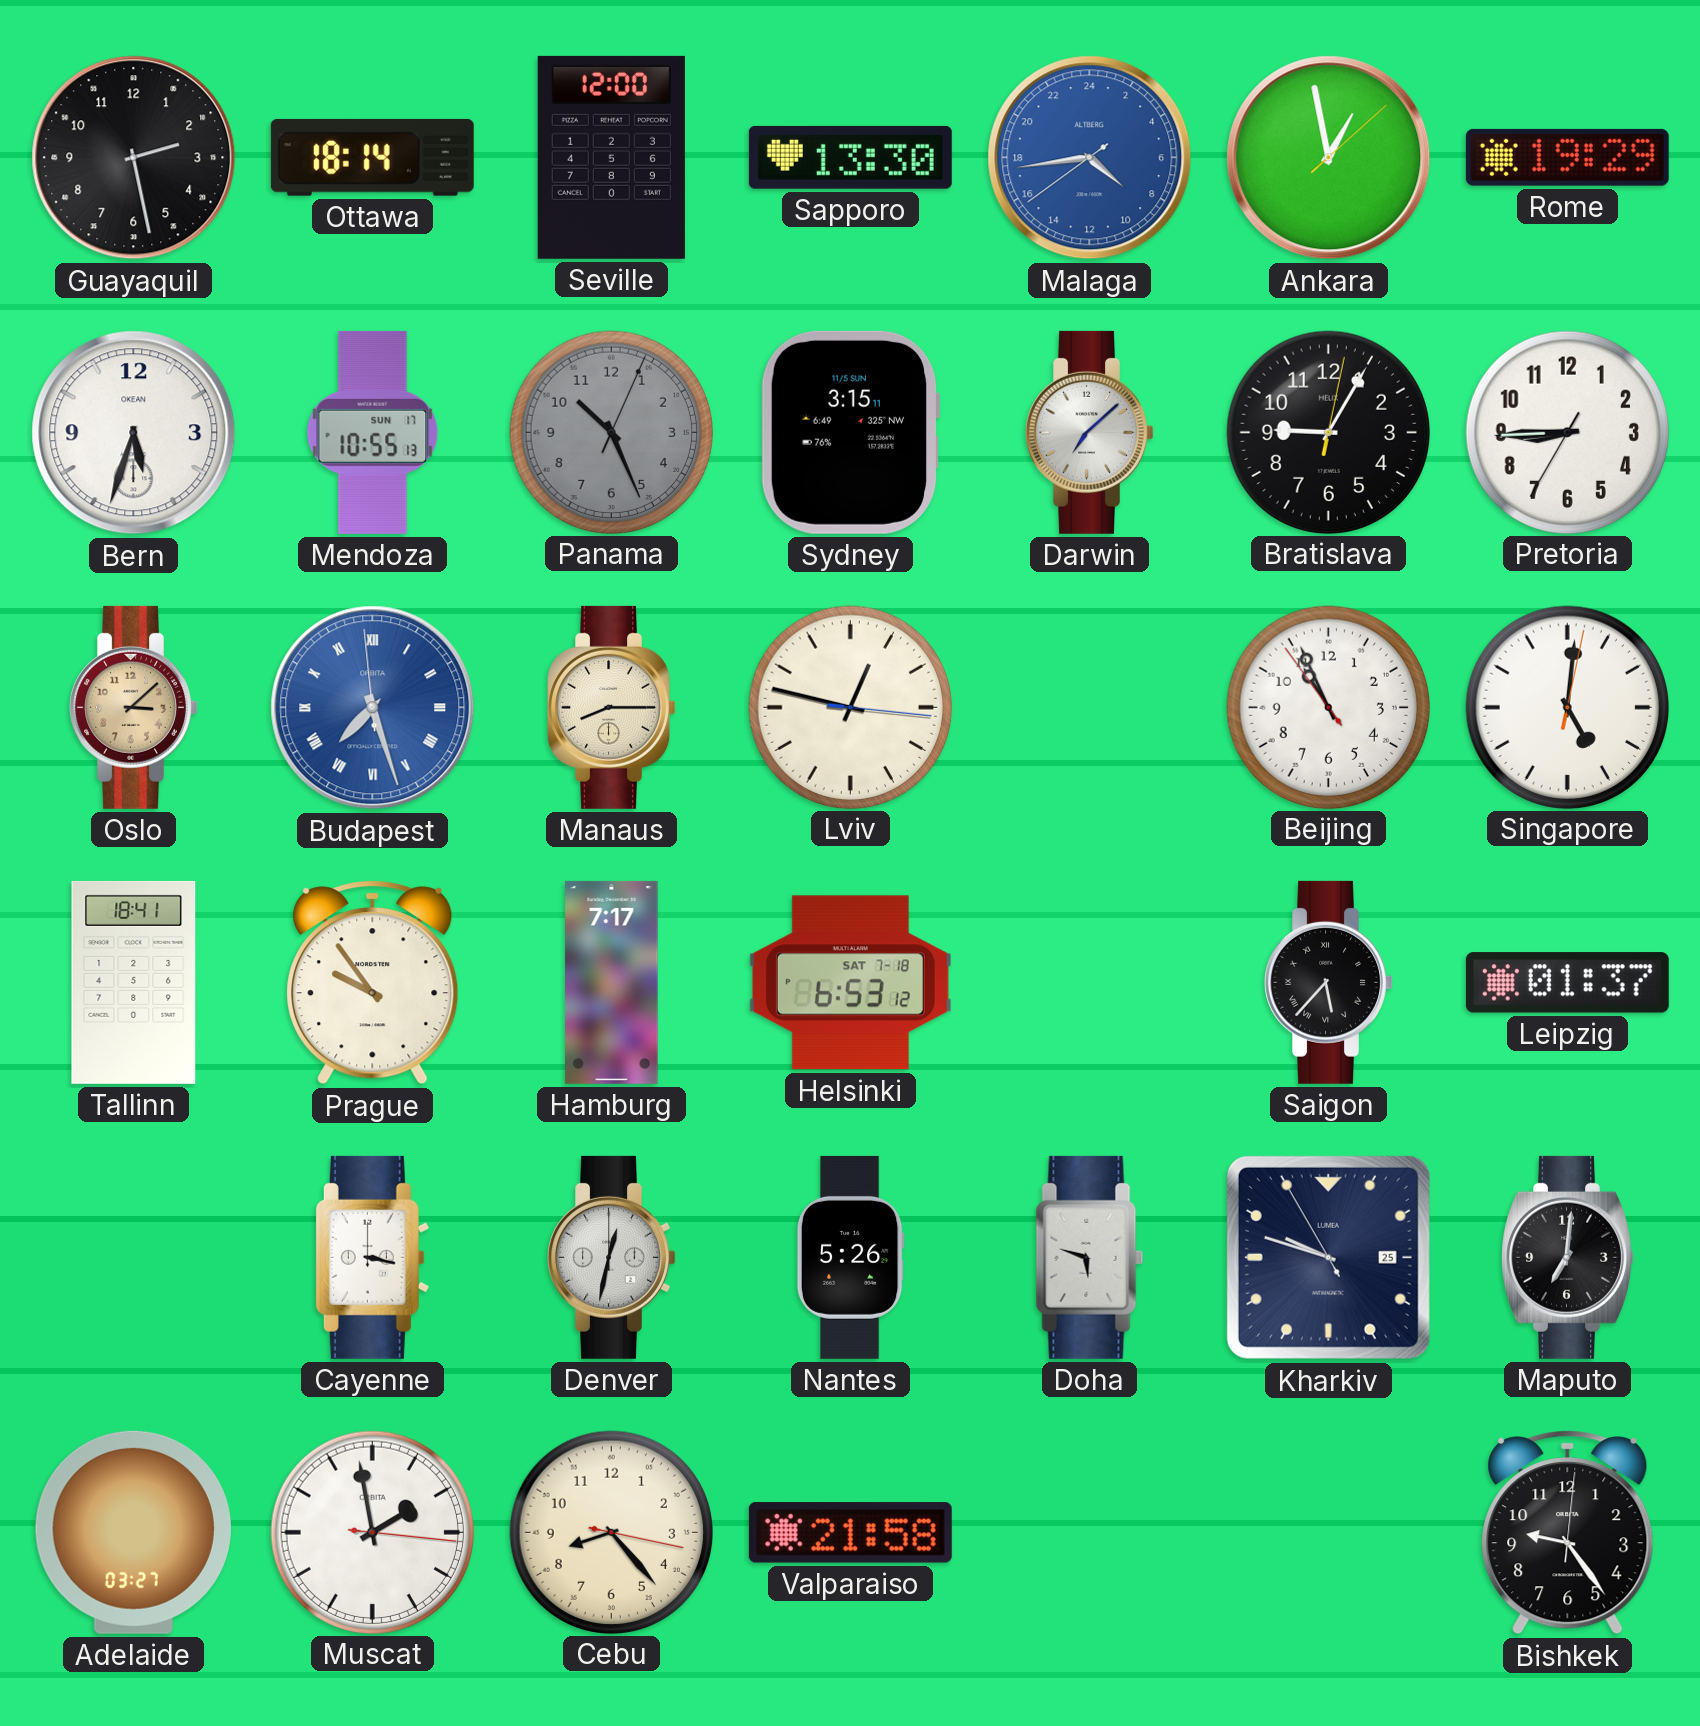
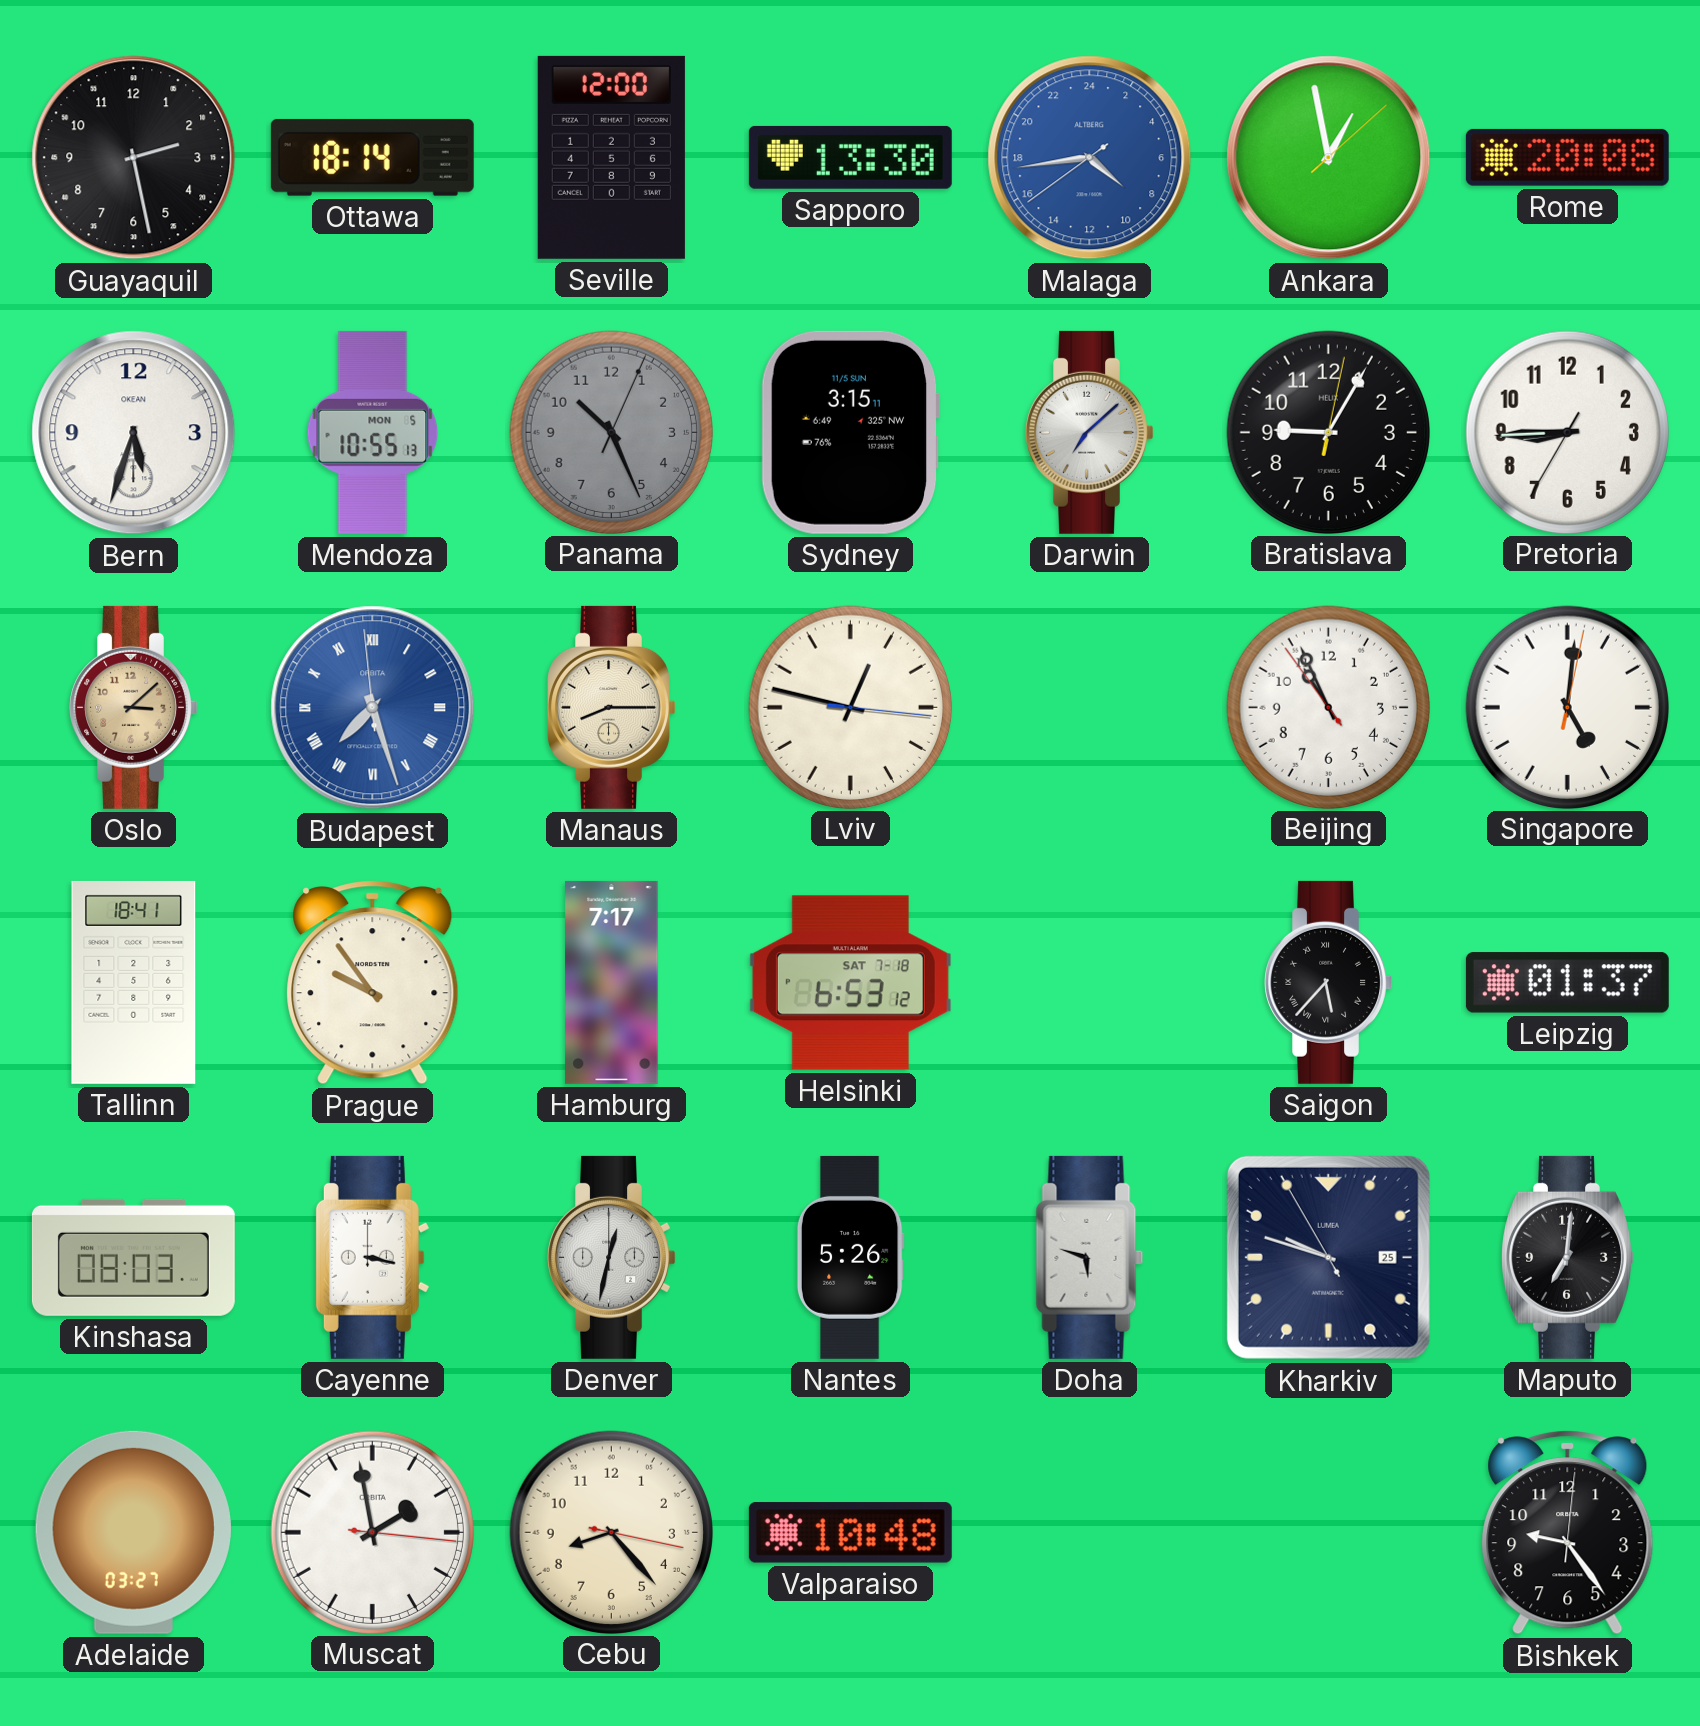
Rome: 19:29 -> 20:08
Mendoza date: SUN 17 -> MON 5
Kinshasa: none -> 08:03
Valparaiso: 21:58 -> 10:48
